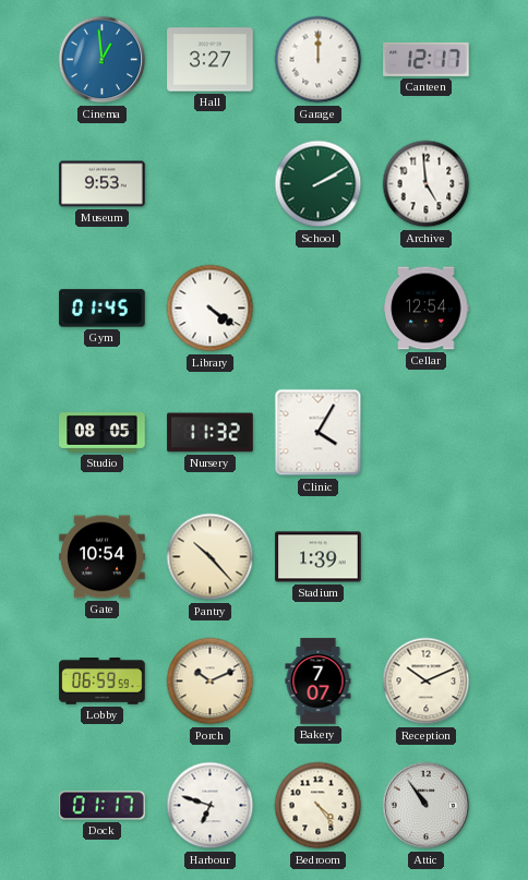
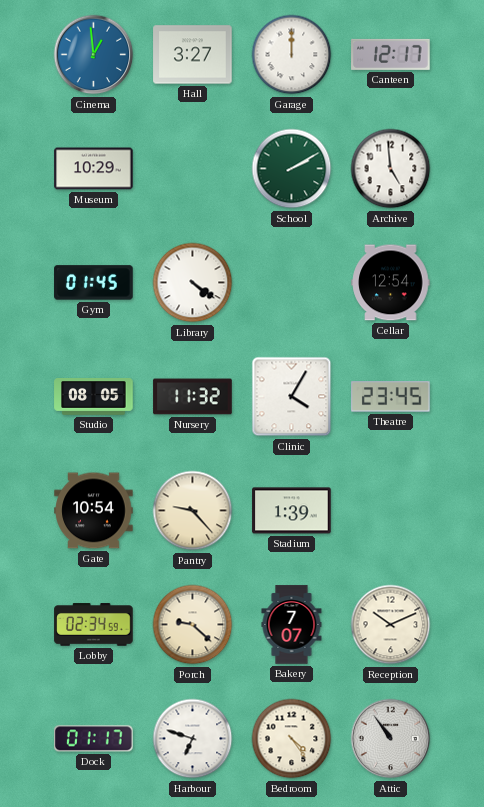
Museum: 9:53 -> 10:29
Theatre: none -> 23:45
Pantry: 10:23 -> 9:23
Lobby: 06:59 -> 02:34
Porch: 10:11 -> 9:22
